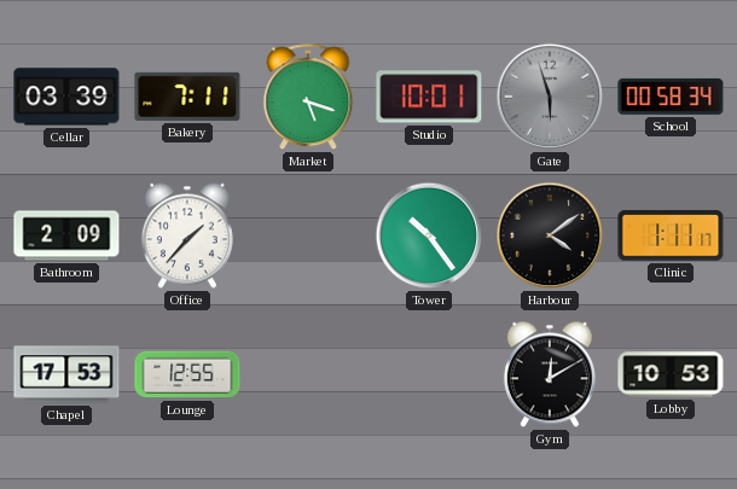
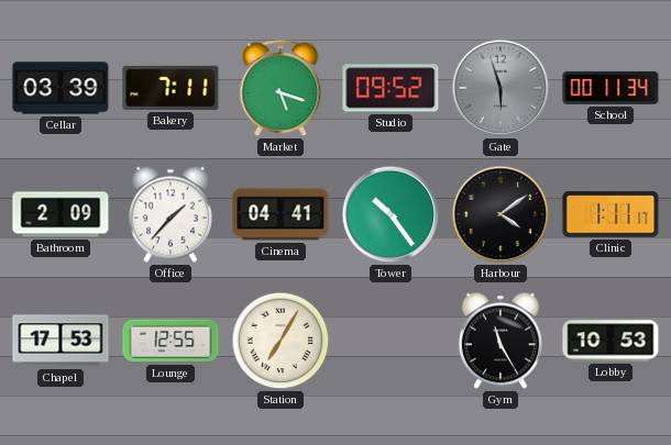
Studio: 10:01 -> 09:52
School: 00:58 -> 00:11
Cinema: none -> 04:41
Station: none -> 7:05
Gym: 12:10 -> 11:25
